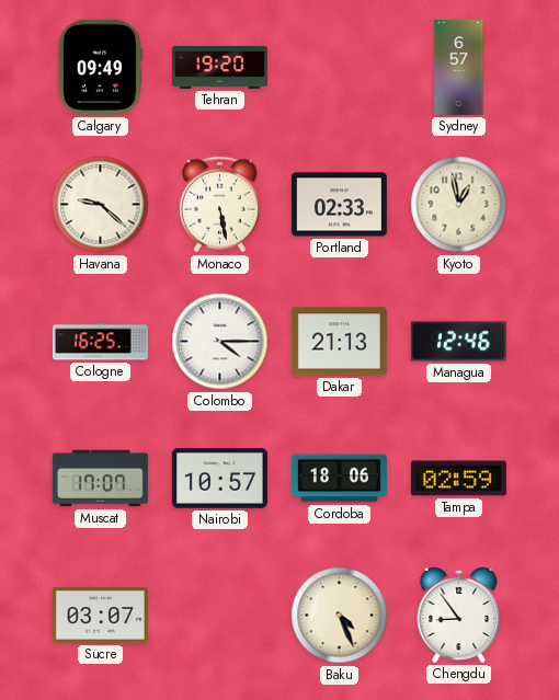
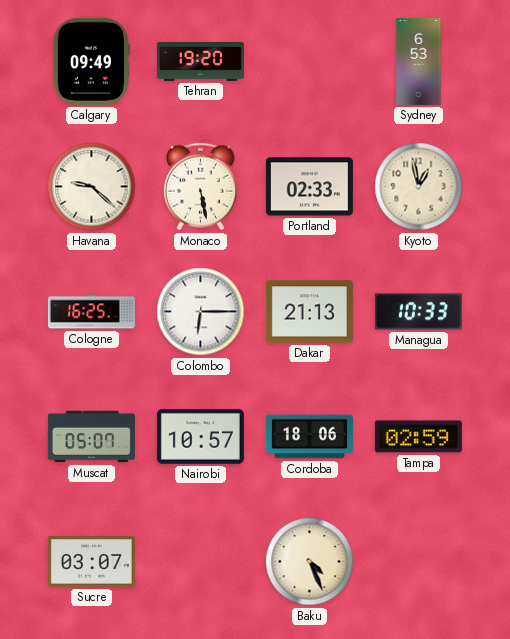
Sydney: 6:57 -> 6:53
Colombo: 4:15 -> 6:15
Managua: 12:46 -> 10:33
Muscat: 17:07 -> 05:07
Chengdu: 8:54 -> none
